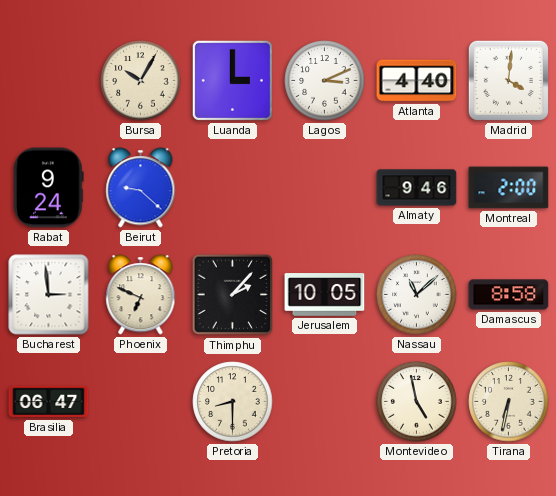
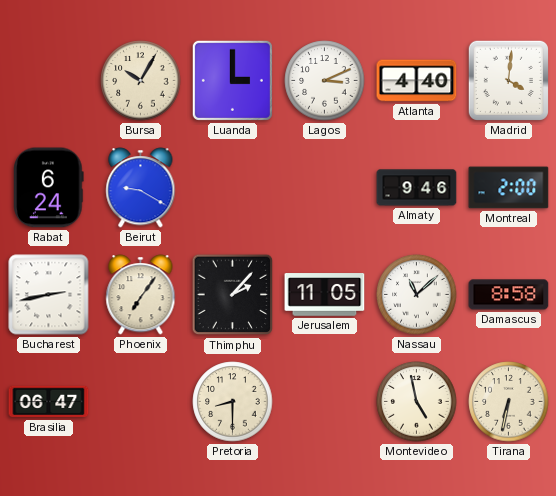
Rabat: 9:24 -> 6:24
Beirut: 9:22 -> 9:20
Bucharest: 2:59 -> 2:43
Phoenix: 6:49 -> 7:06
Jerusalem: 10:05 -> 11:05
